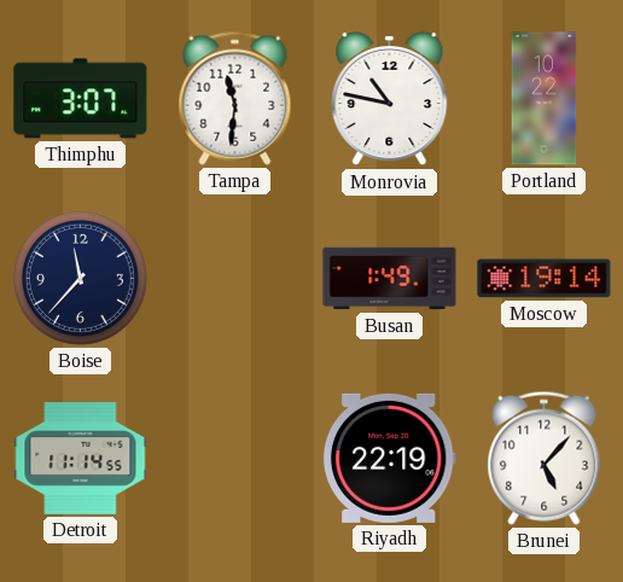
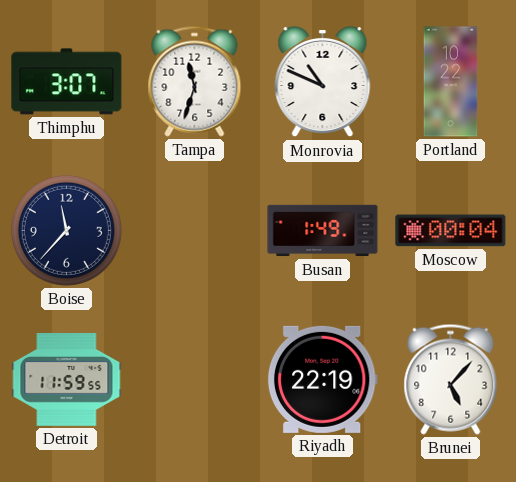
Tampa: 11:31 -> 11:33
Monrovia: 10:47 -> 10:49
Moscow: 19:14 -> 00:04
Detroit: 11:14 -> 11:59
